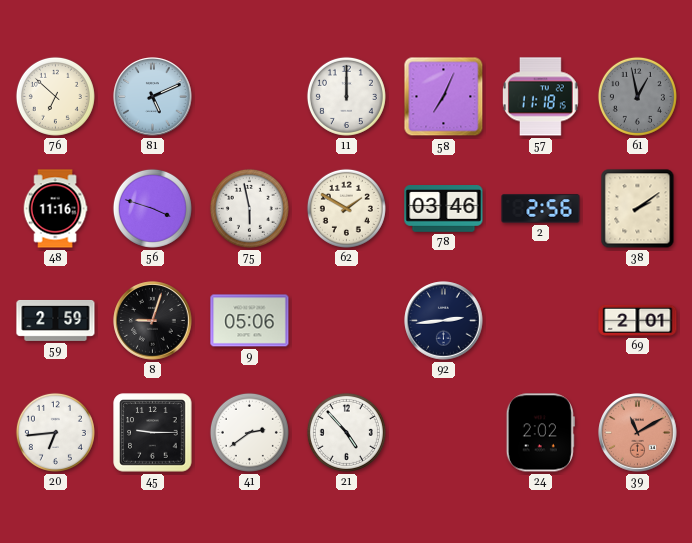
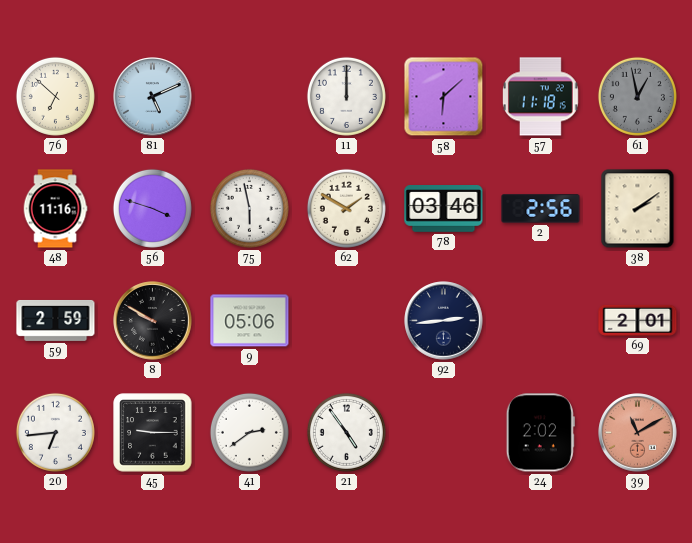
58: 7:04 -> 6:08
8: 9:03 -> 9:50
21: 4:53 -> 4:54
